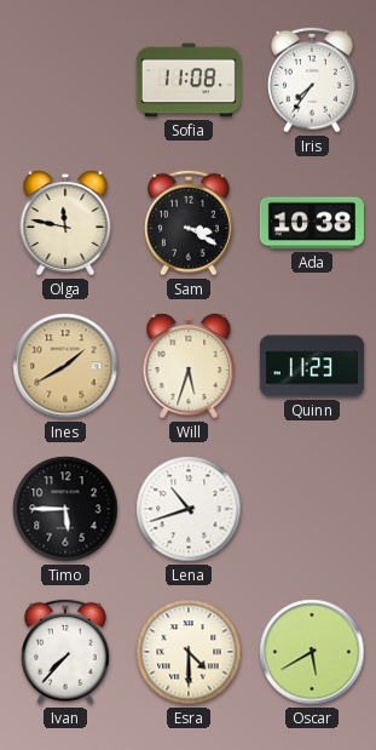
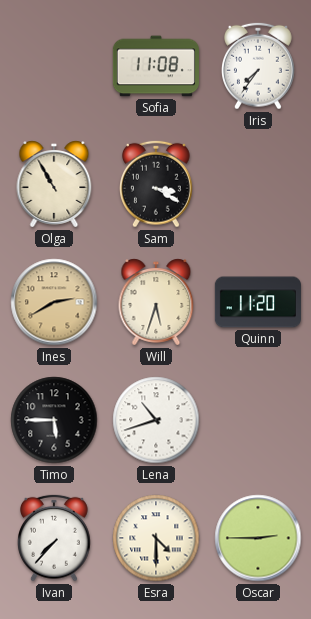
Olga: 11:47 -> 10:55
Ada: 10:38 -> none
Ines: 1:40 -> 2:40
Quinn: 11:23 -> 11:20
Oscar: 5:40 -> 2:45
